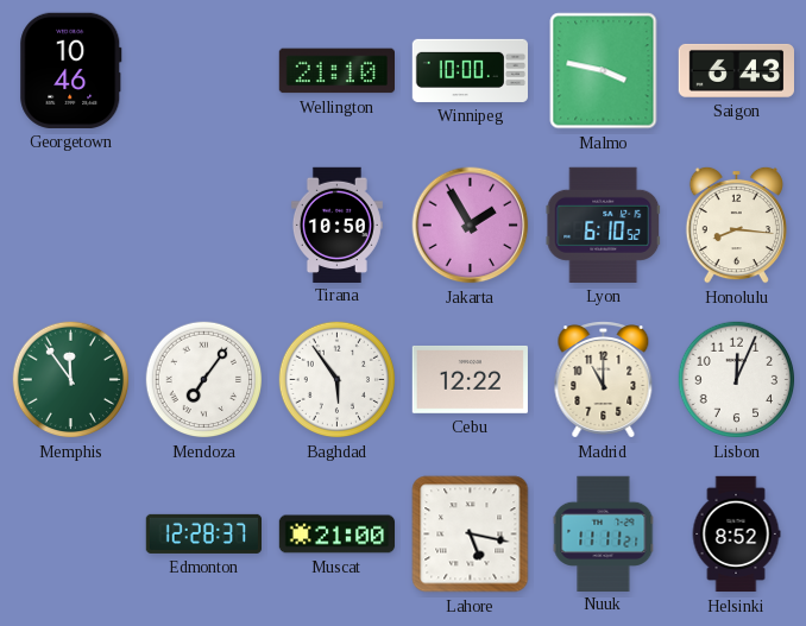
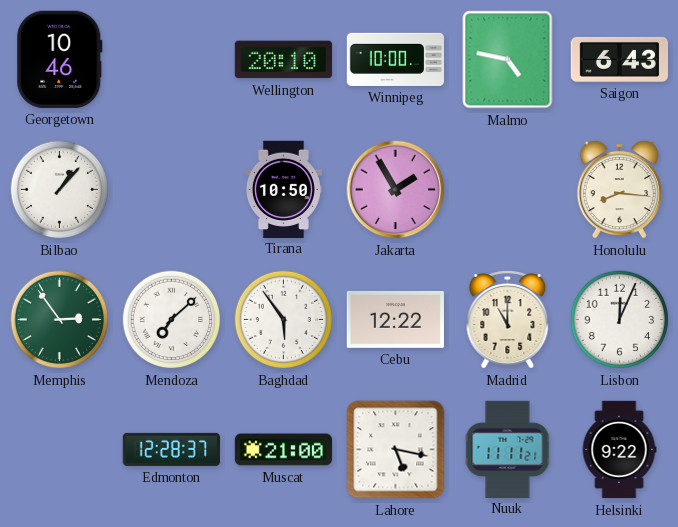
Wellington: 21:10 -> 20:10
Malmo: 3:47 -> 4:47
Bilbao: none -> 1:07
Lyon: 6:10 -> none
Memphis: 11:54 -> 2:54
Mendoza: 7:06 -> 7:08
Helsinki: 8:52 -> 9:22
